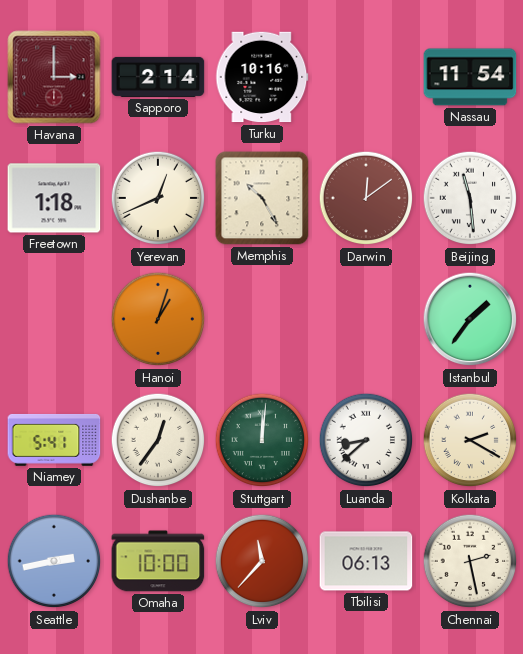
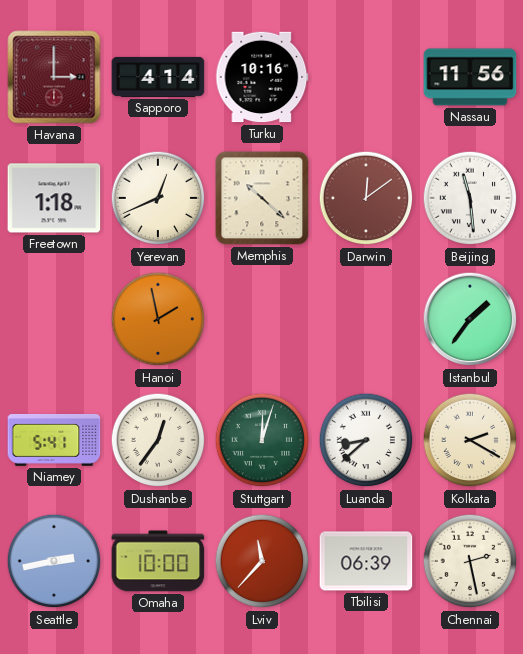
Sapporo: 2:14 -> 4:14
Nassau: 11:54 -> 11:56
Memphis: 10:25 -> 10:22
Hanoi: 1:03 -> 1:58
Stuttgart: 12:01 -> 12:03
Tbilisi: 06:13 -> 06:39
